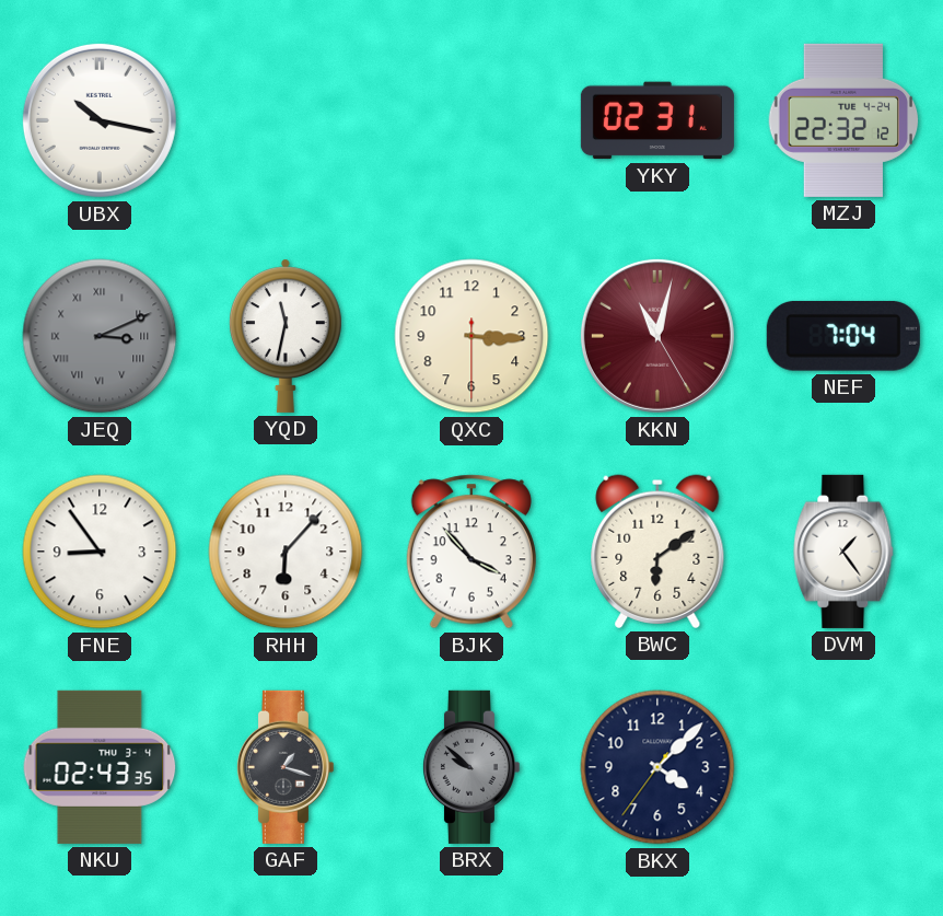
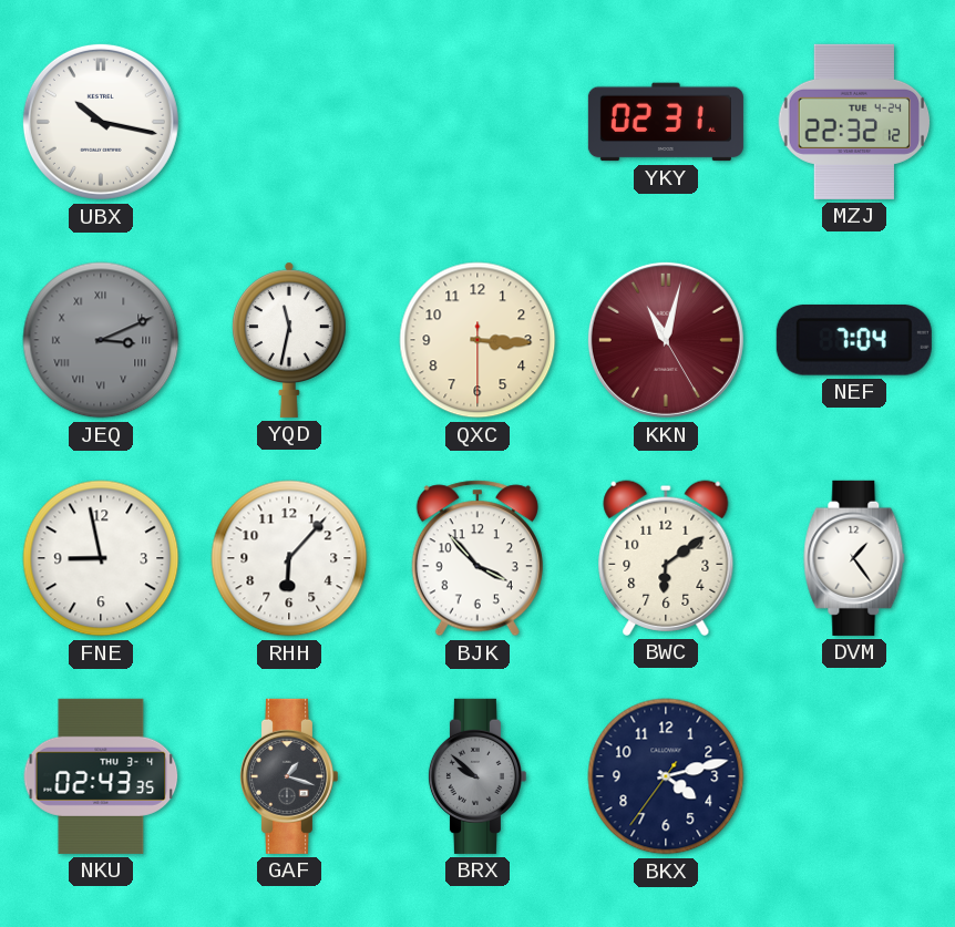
FNE: 8:54 -> 8:58
BKX: 4:07 -> 4:12
